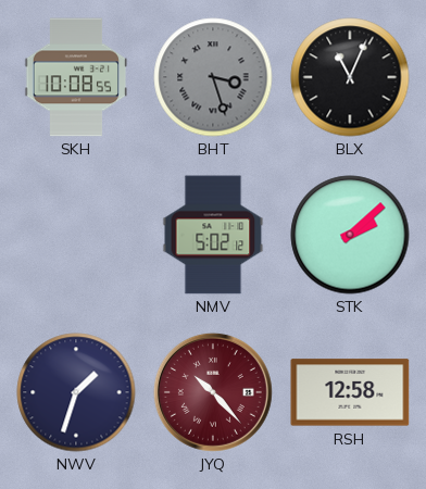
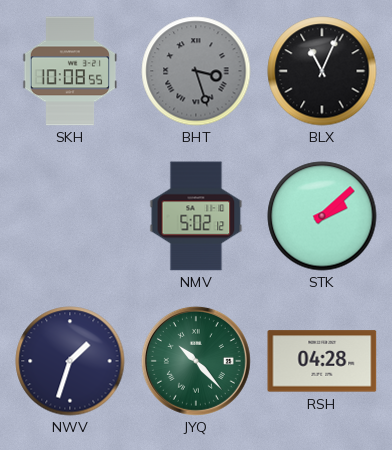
JYQ dial: burgundy -> green
RSH: 12:58 -> 04:28
